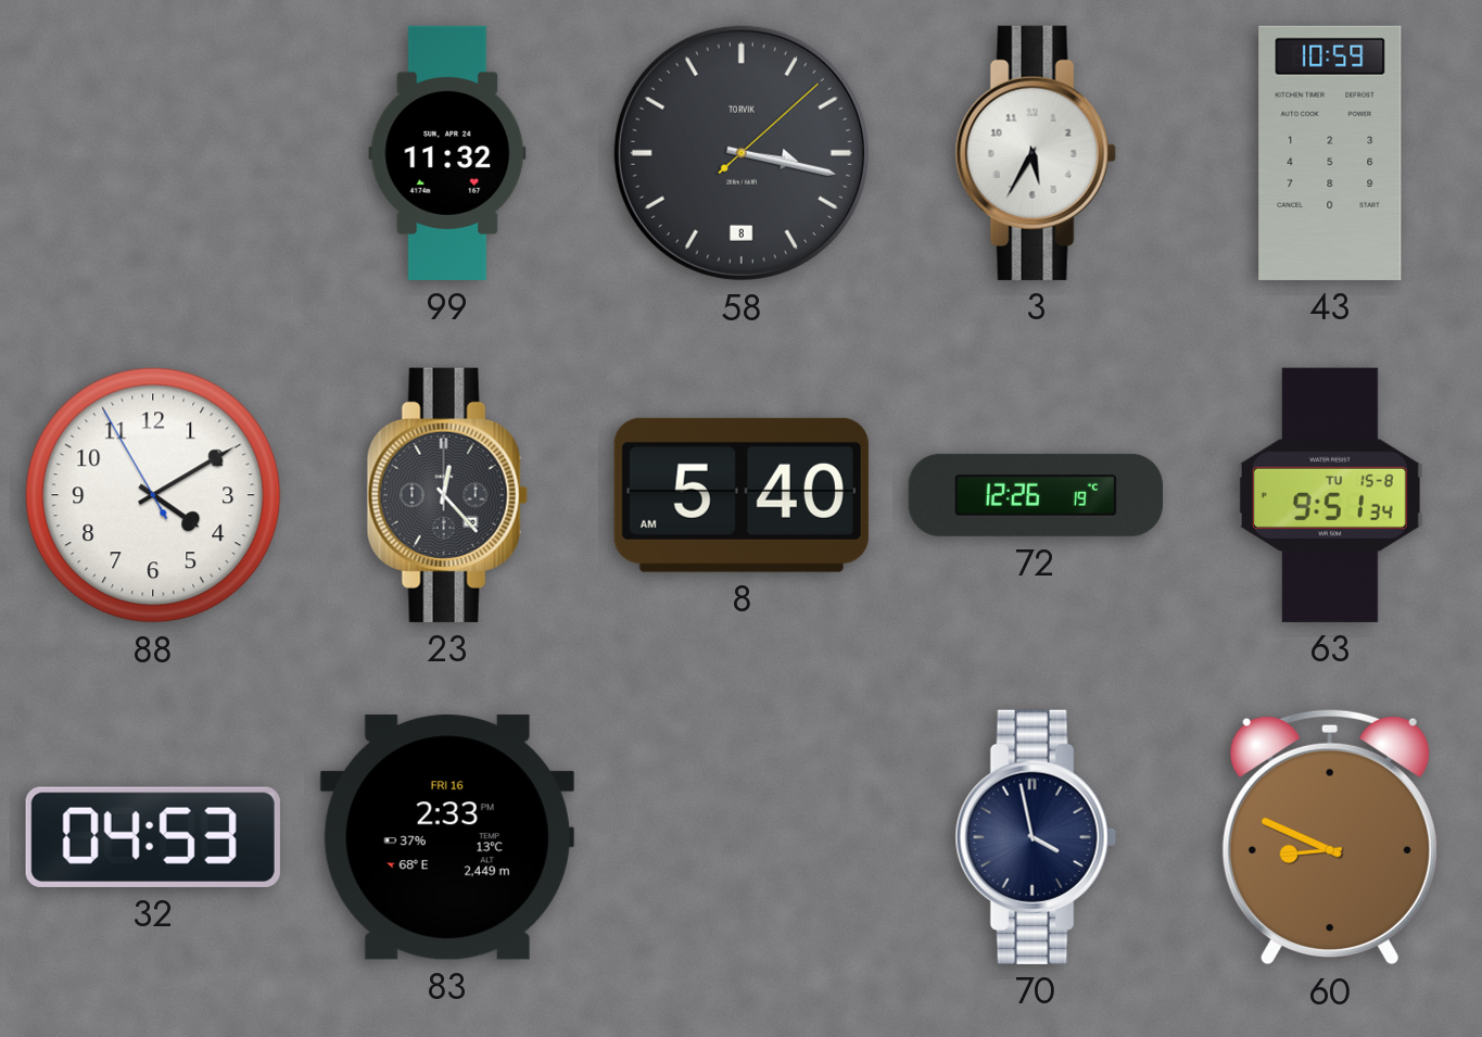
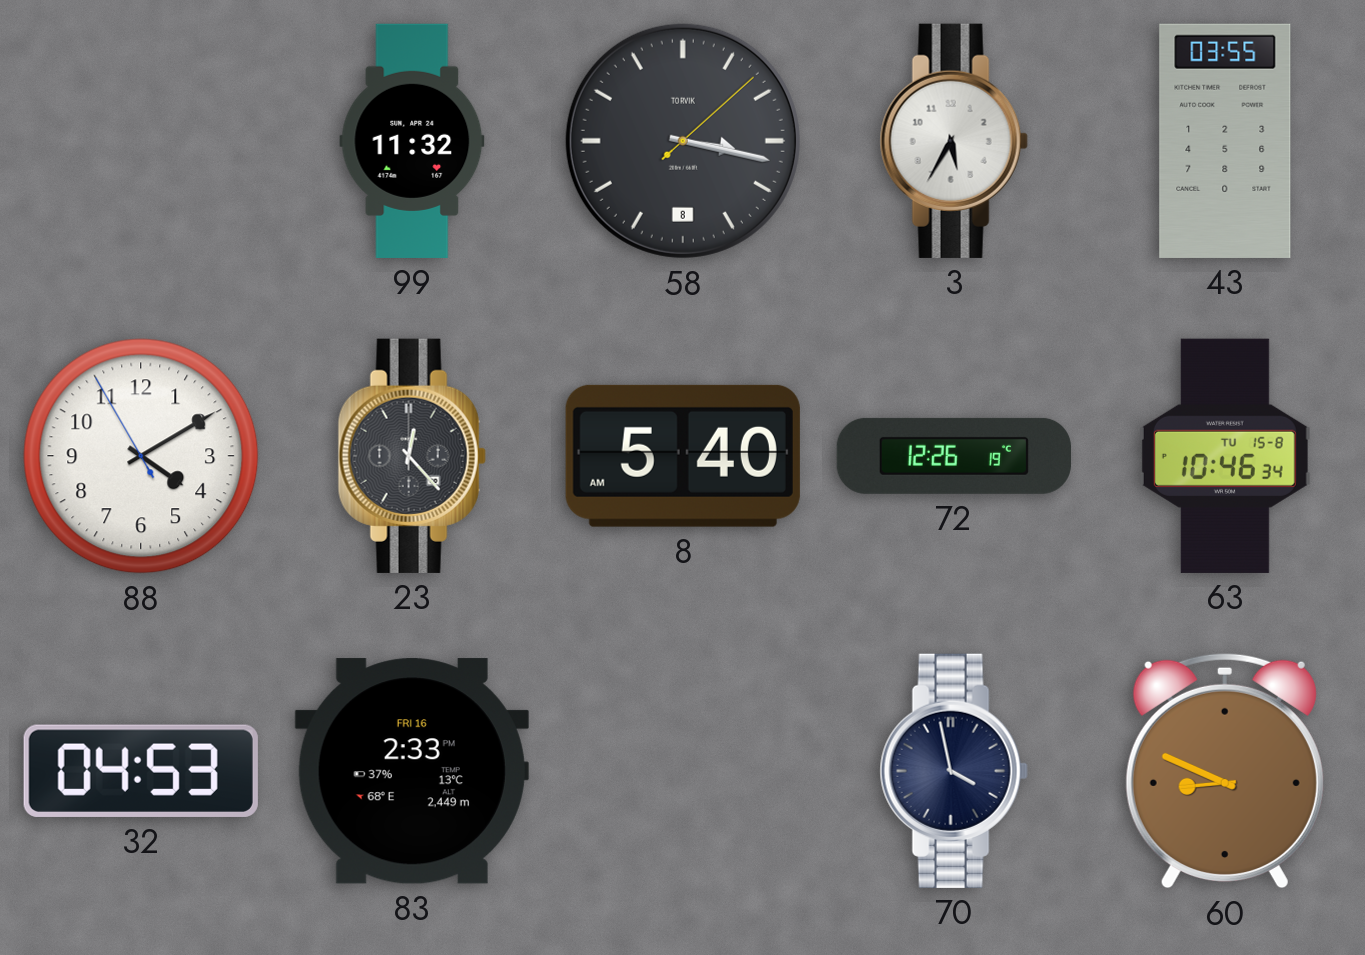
43: 10:59 -> 03:55
63: 9:51 -> 10:46
